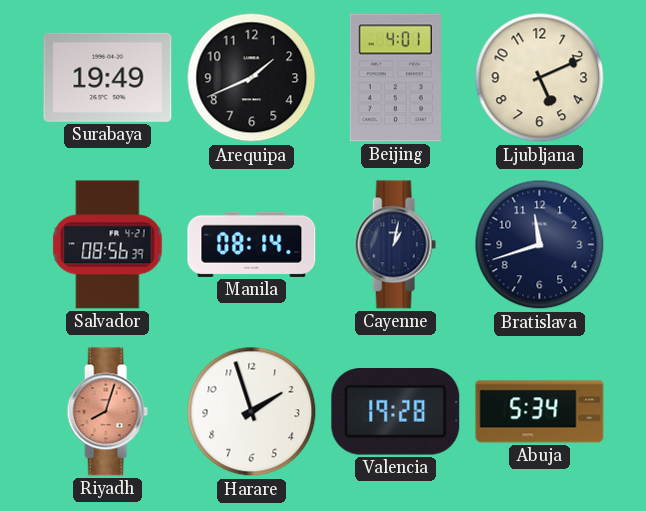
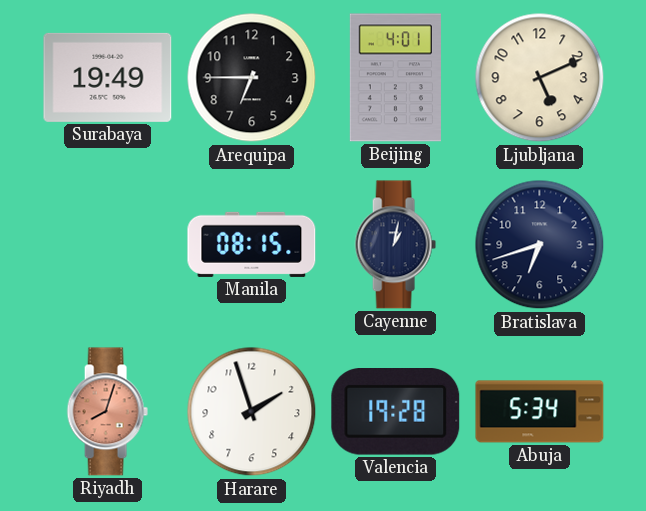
Arequipa: 1:41 -> 6:45
Salvador: 08:56 -> none
Manila: 08:14 -> 08:15
Bratislava: 11:42 -> 6:42
